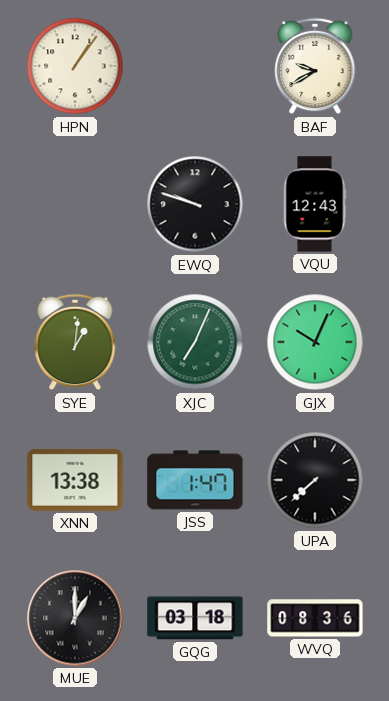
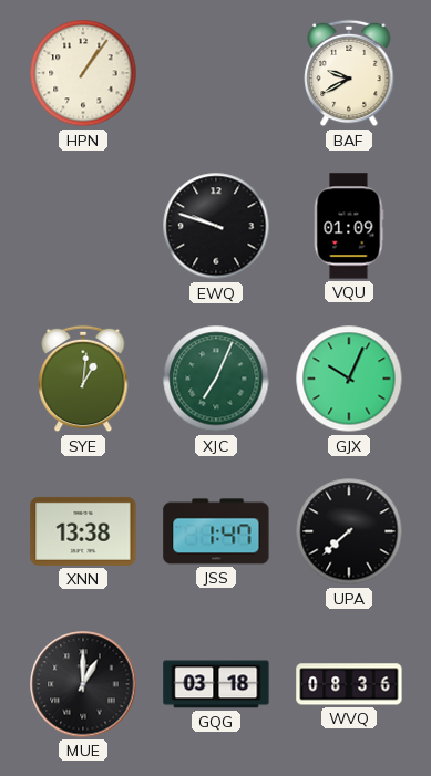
VQU: 12:43 -> 01:09
